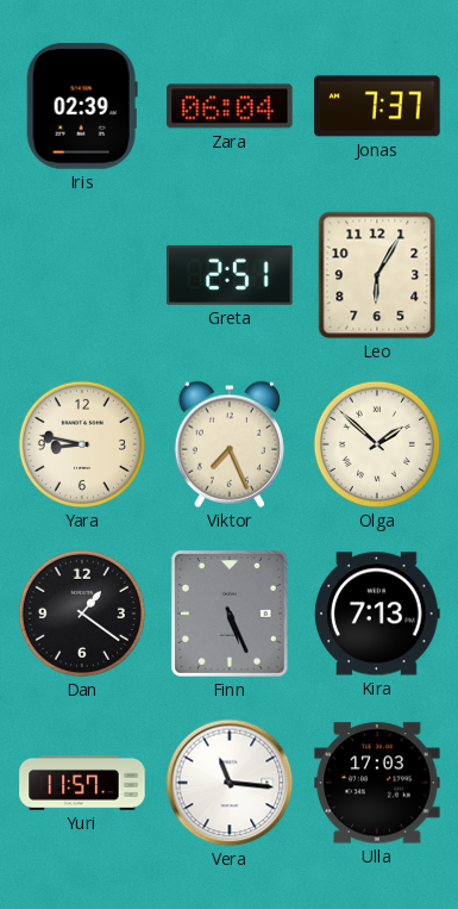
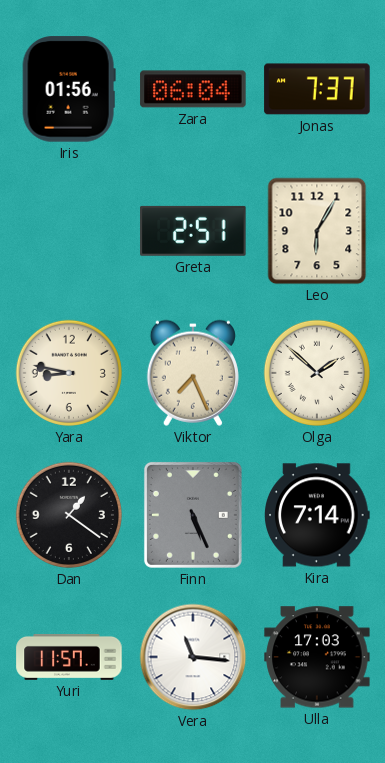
Iris: 02:39 -> 01:56
Kira: 7:13 -> 7:14
